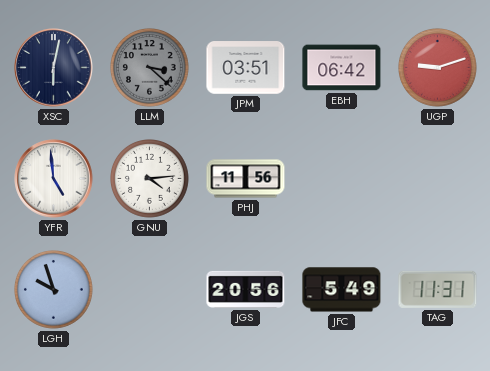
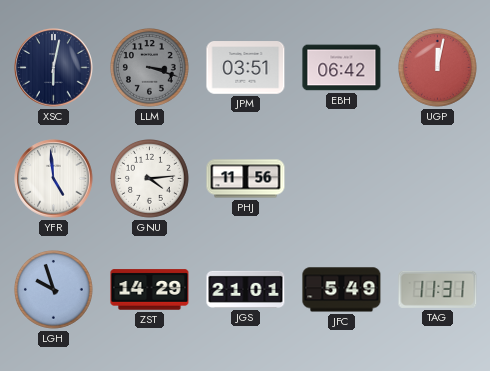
LLM: 3:22 -> 3:18
UGP: 9:12 -> 12:02
ZST: none -> 14:29
JGS: 20:56 -> 21:01
